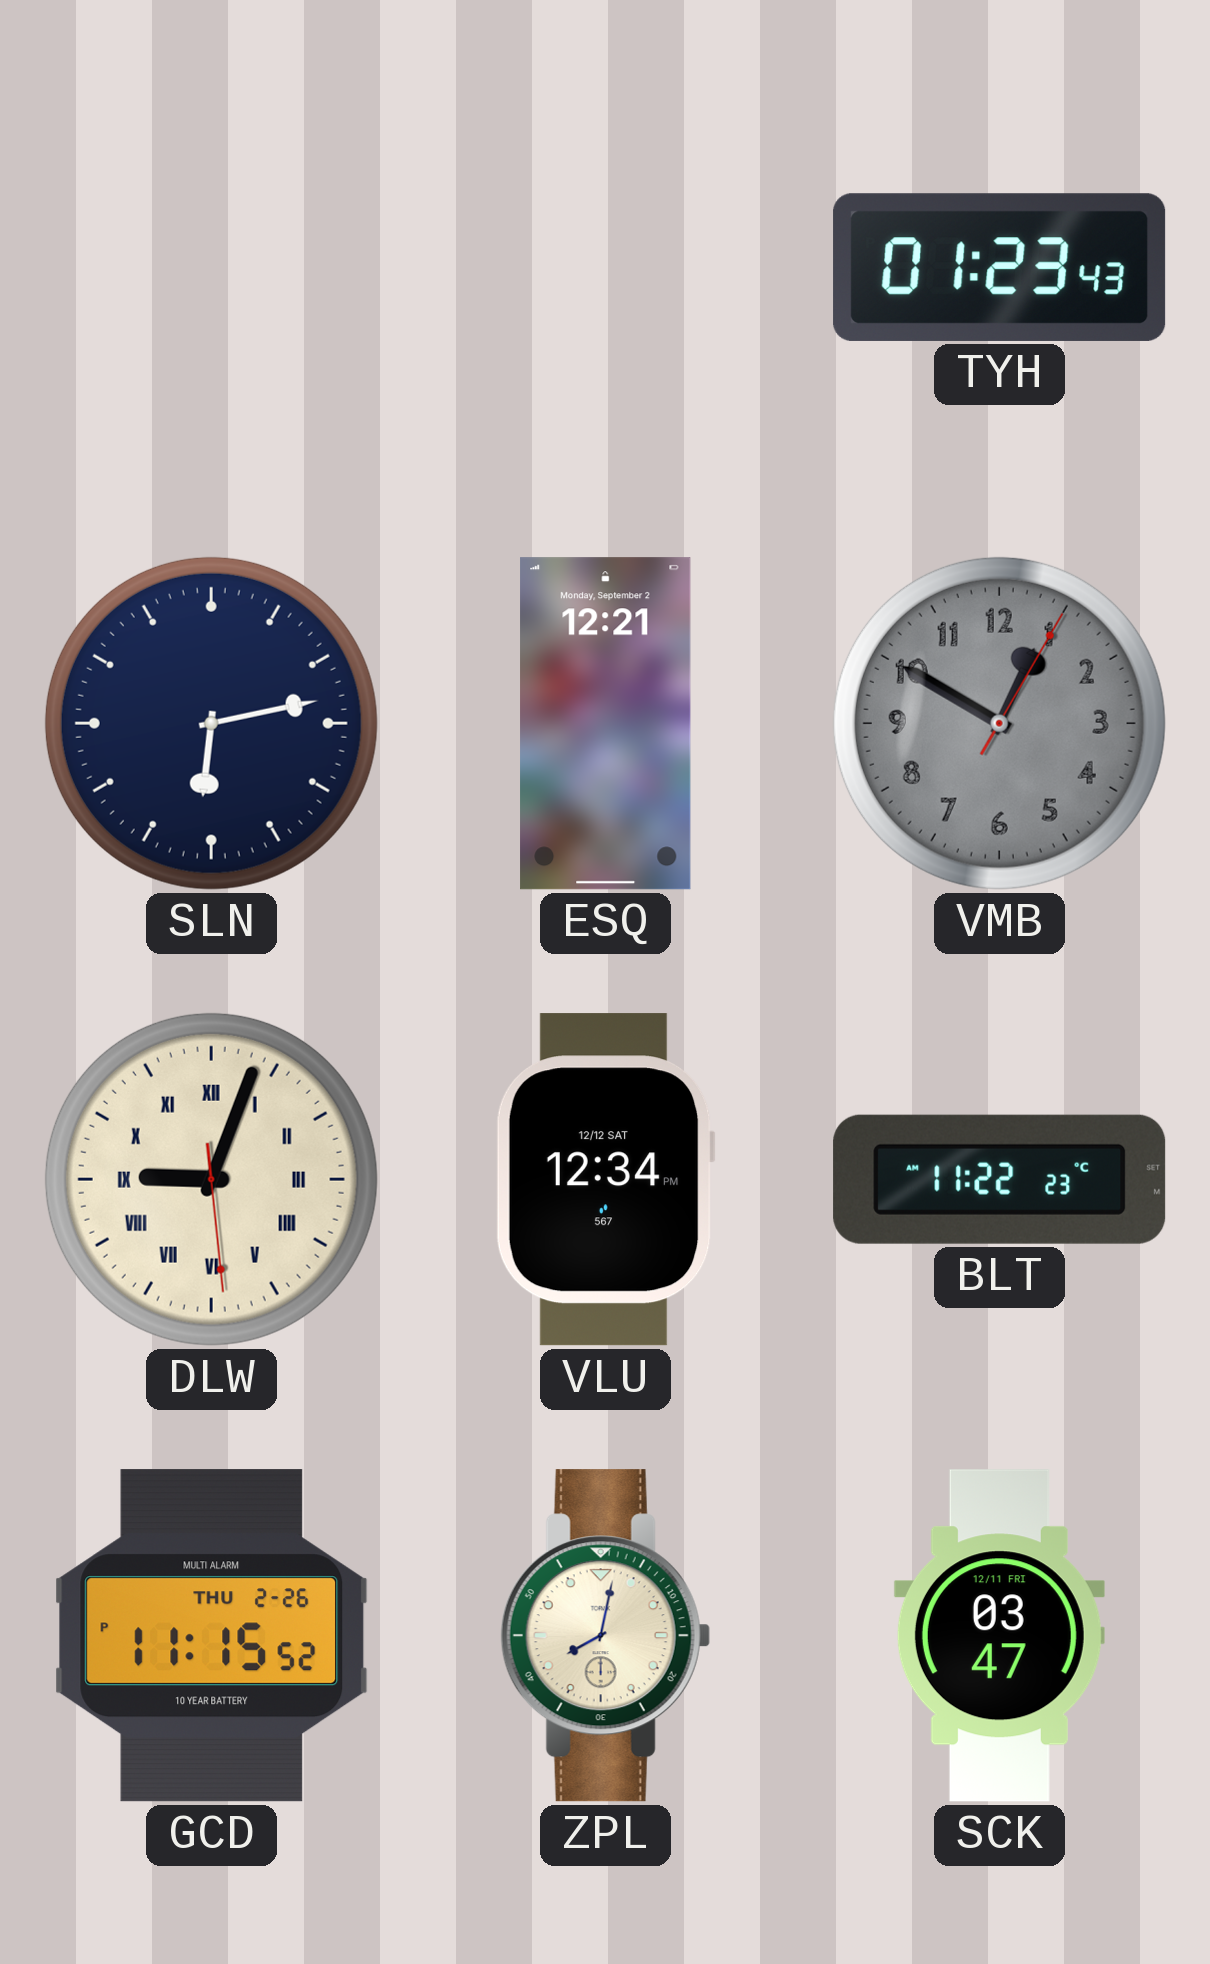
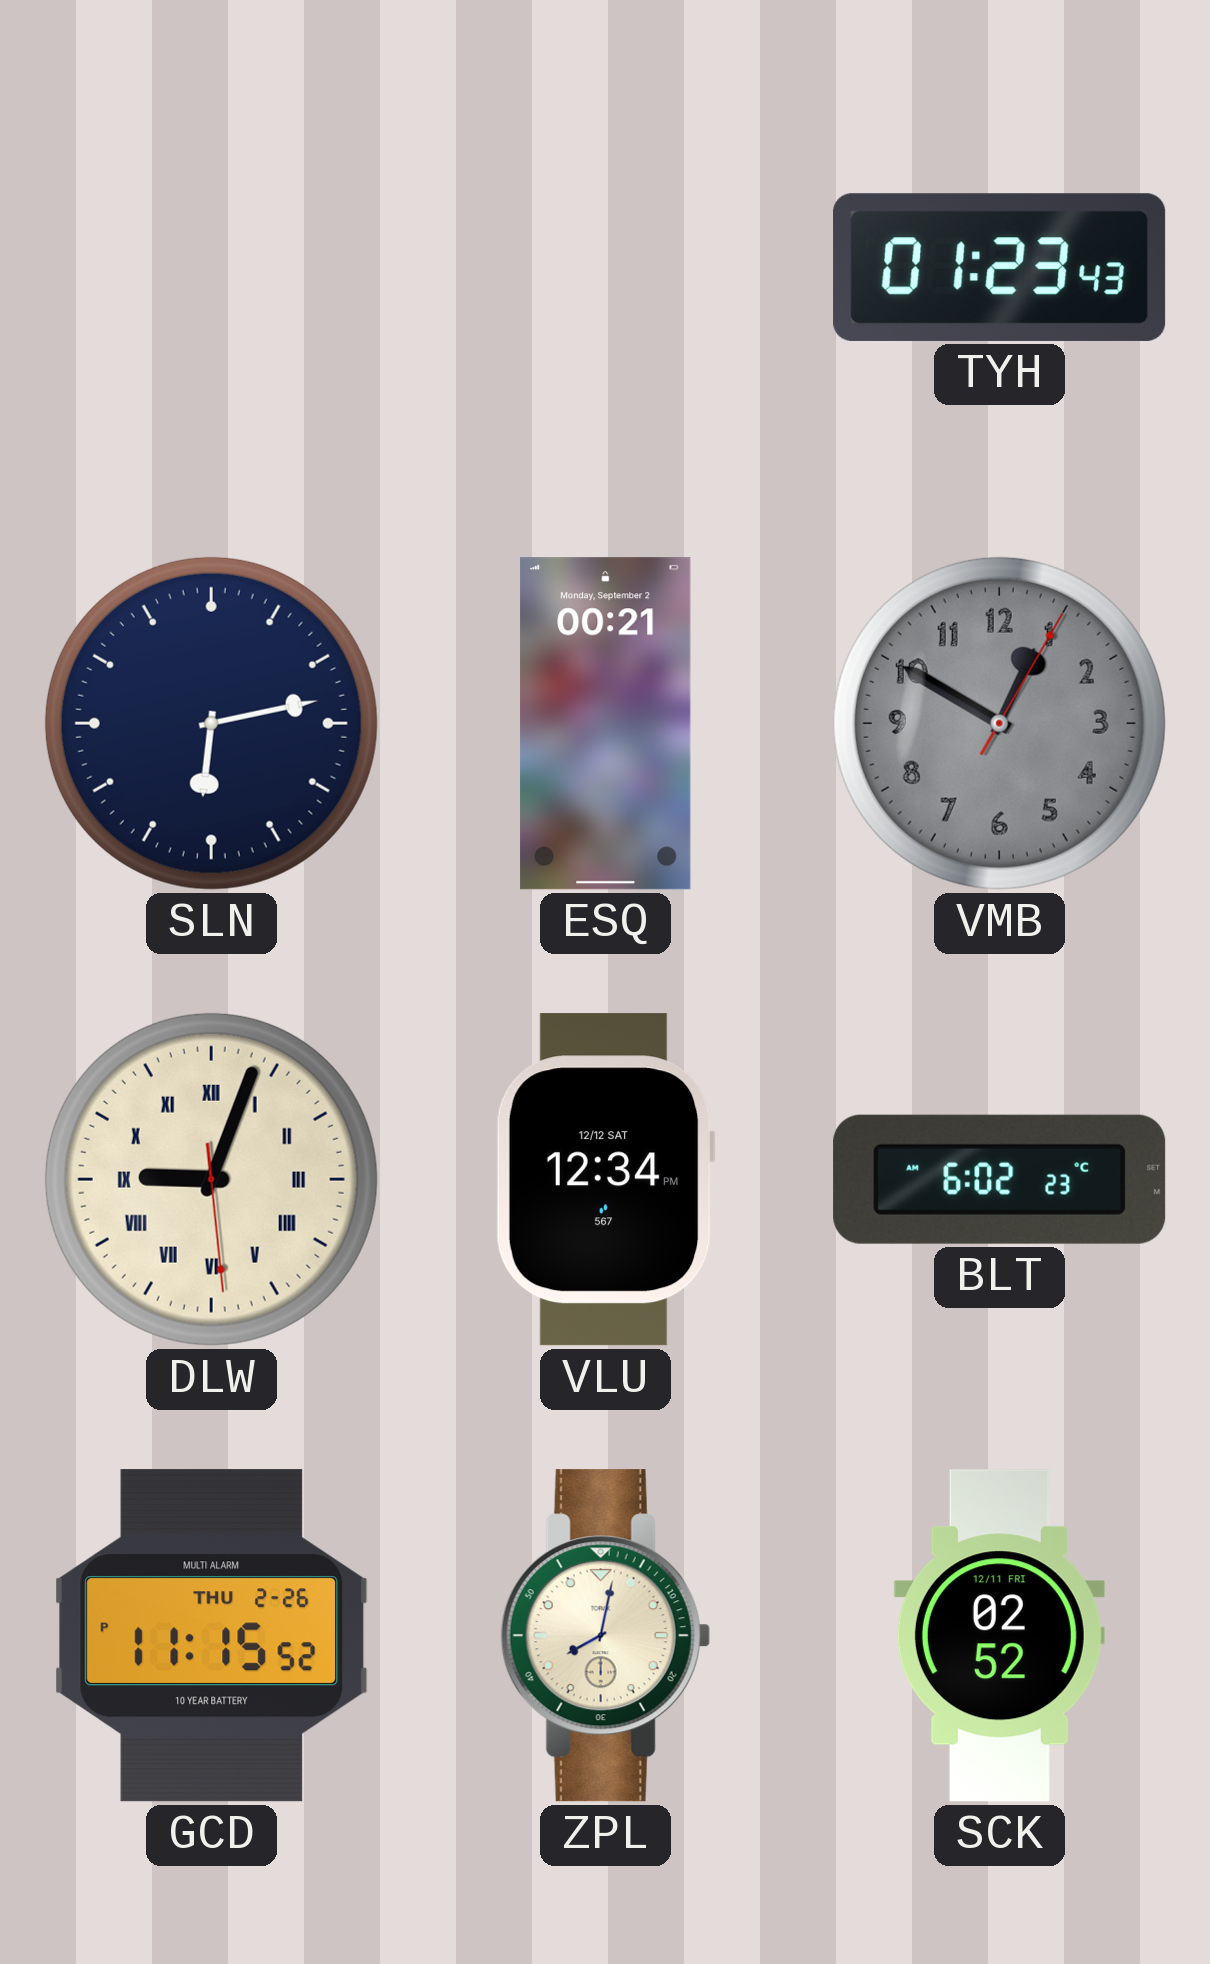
ESQ: 12:21 -> 00:21
BLT: 11:22 -> 6:02
SCK: 03:47 -> 02:52
